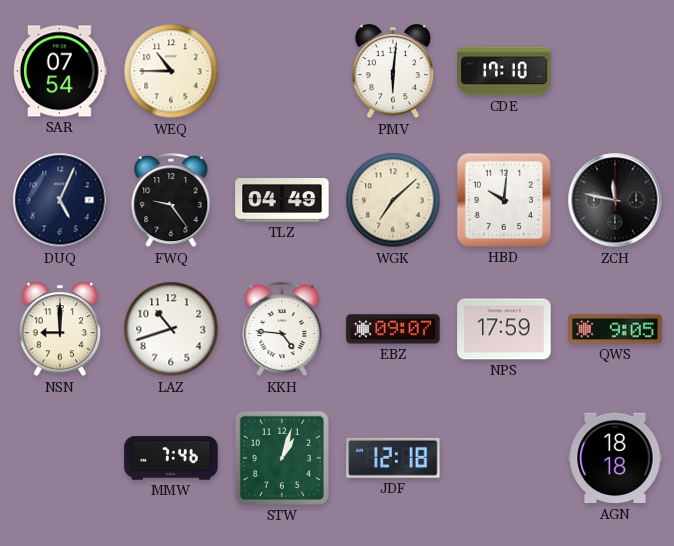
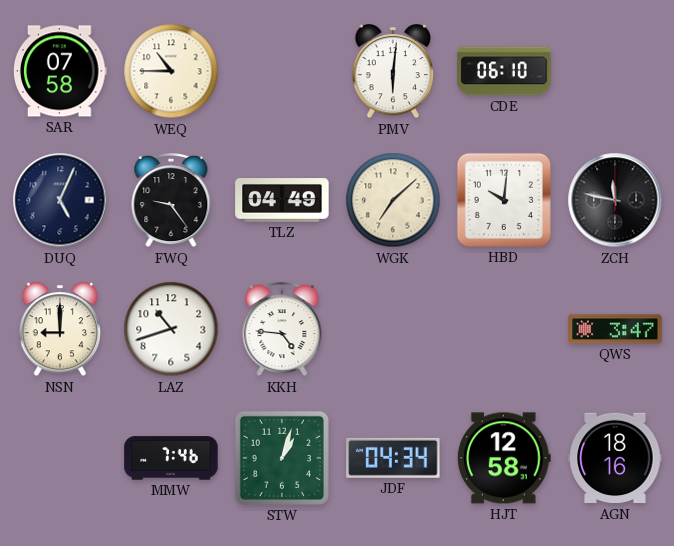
SAR: 07:54 -> 07:58
CDE: 17:10 -> 06:10
EBZ: 09:07 -> none
NPS: 17:59 -> none
QWS: 9:05 -> 3:47
JDF: 12:18 -> 04:34
HJT: none -> 12:58
AGN: 18:18 -> 18:16
